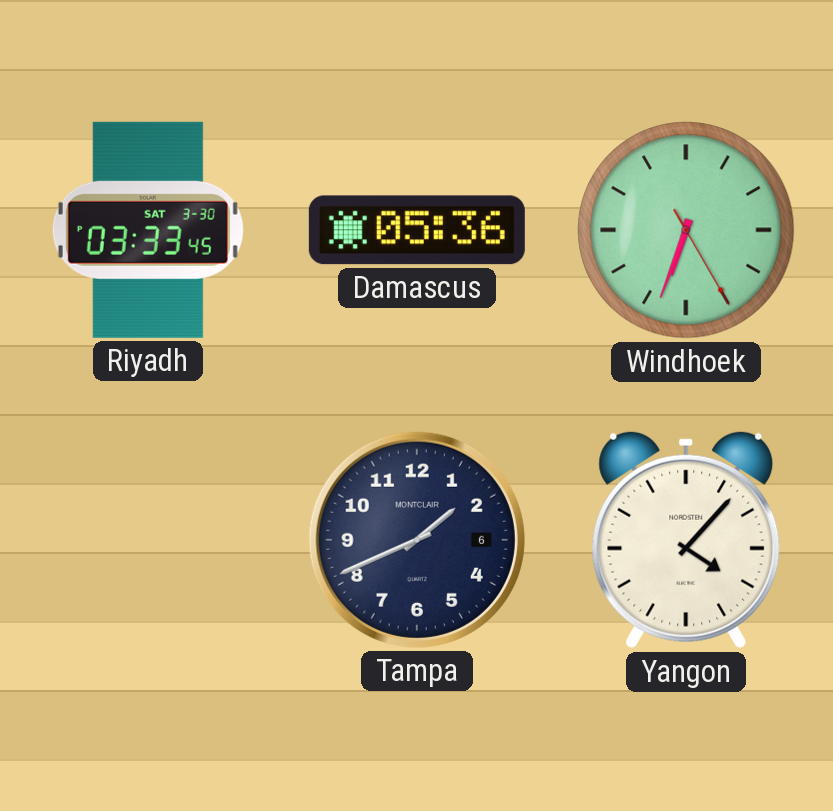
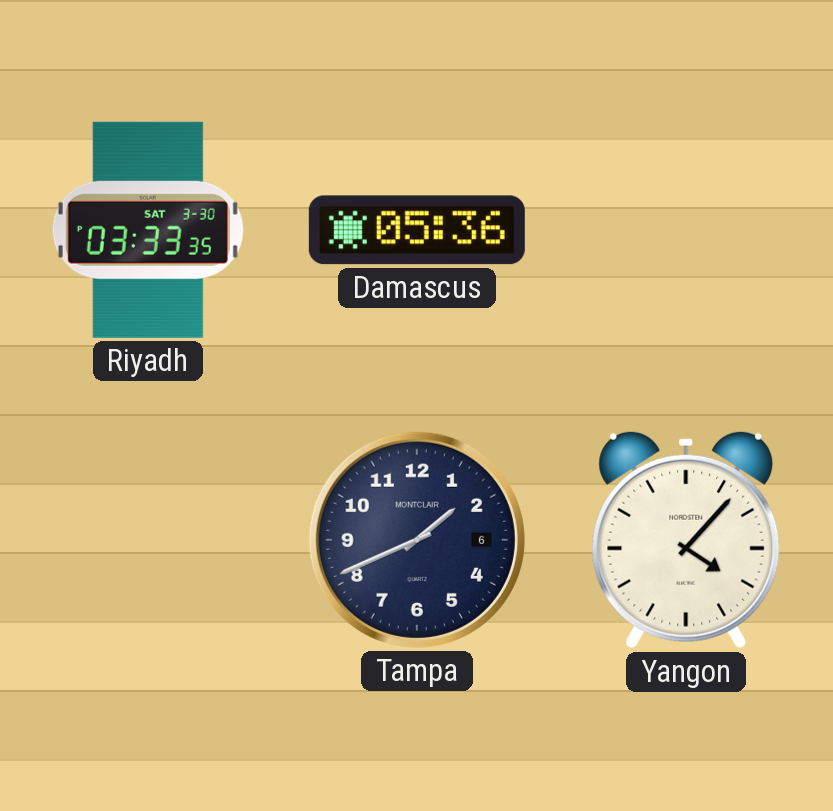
Riyadh: 03:33:45 -> 03:33:35
Windhoek: 6:33 -> none
